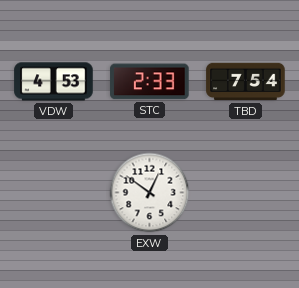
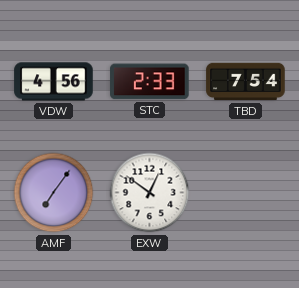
VDW: 4:53 -> 4:56
AMF: none -> 7:06
